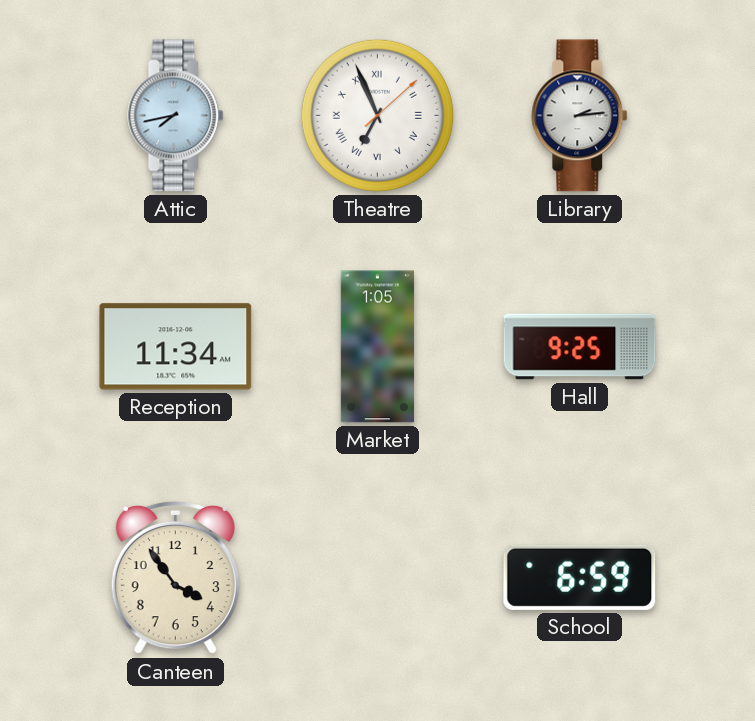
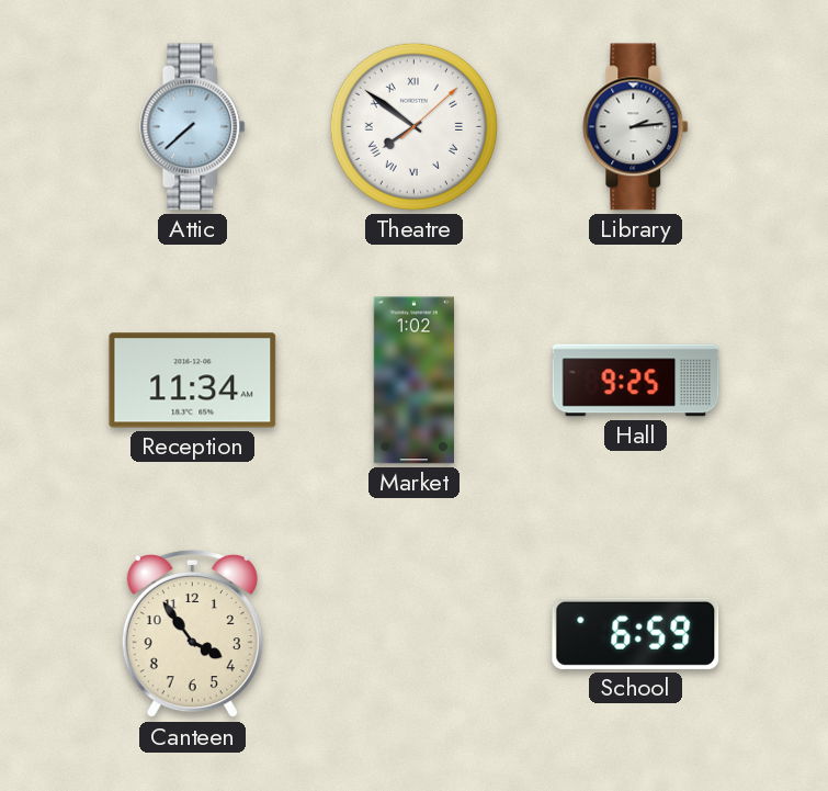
Attic: 7:43 -> 7:38
Theatre: 6:56 -> 7:51
Market: 1:05 -> 1:02
